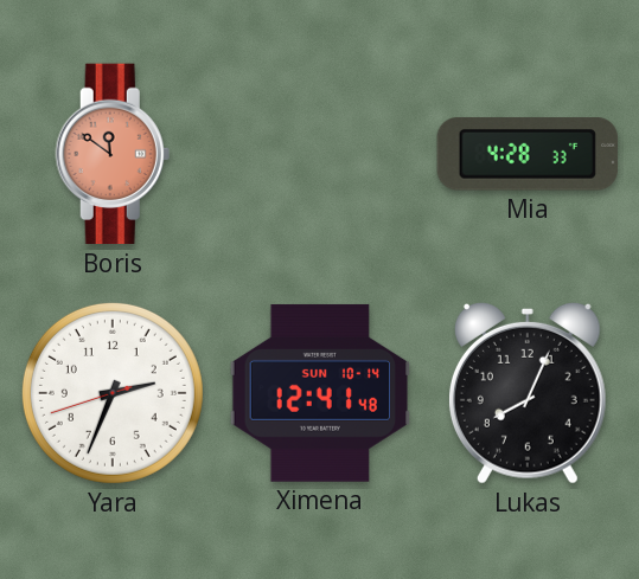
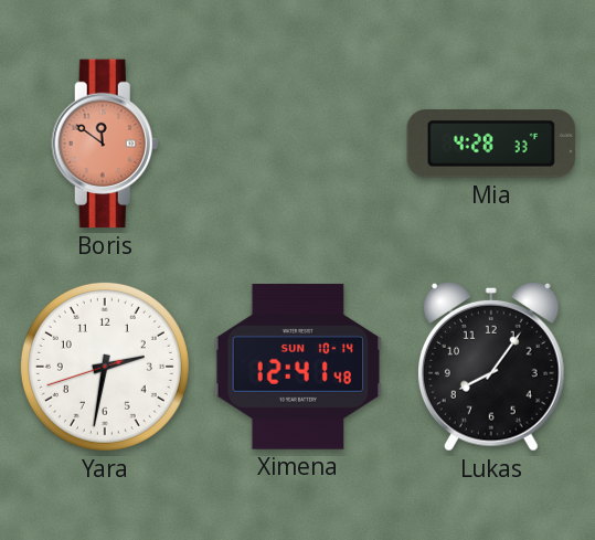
Yara: 2:33 -> 2:31
Lukas: 8:04 -> 8:06
